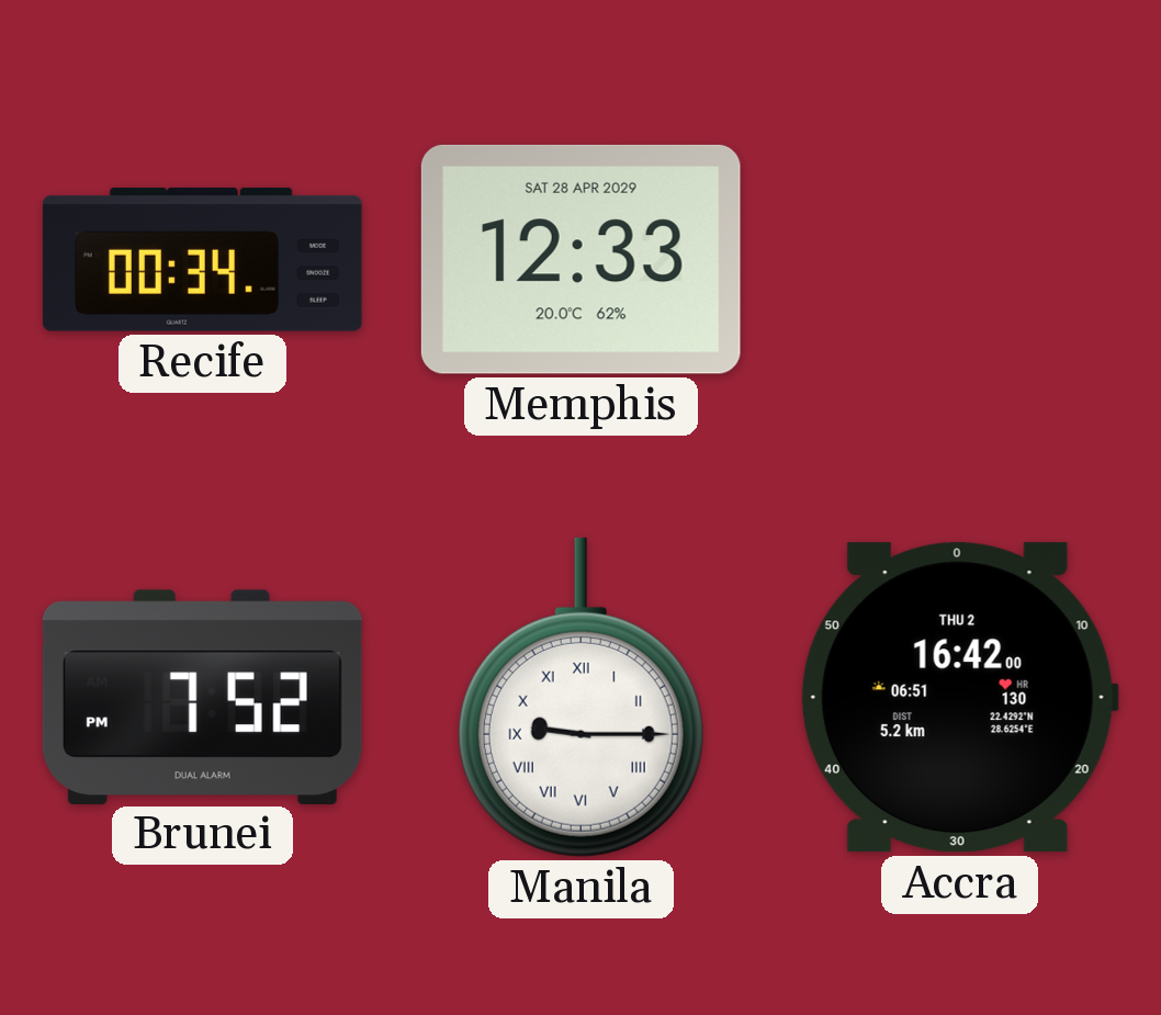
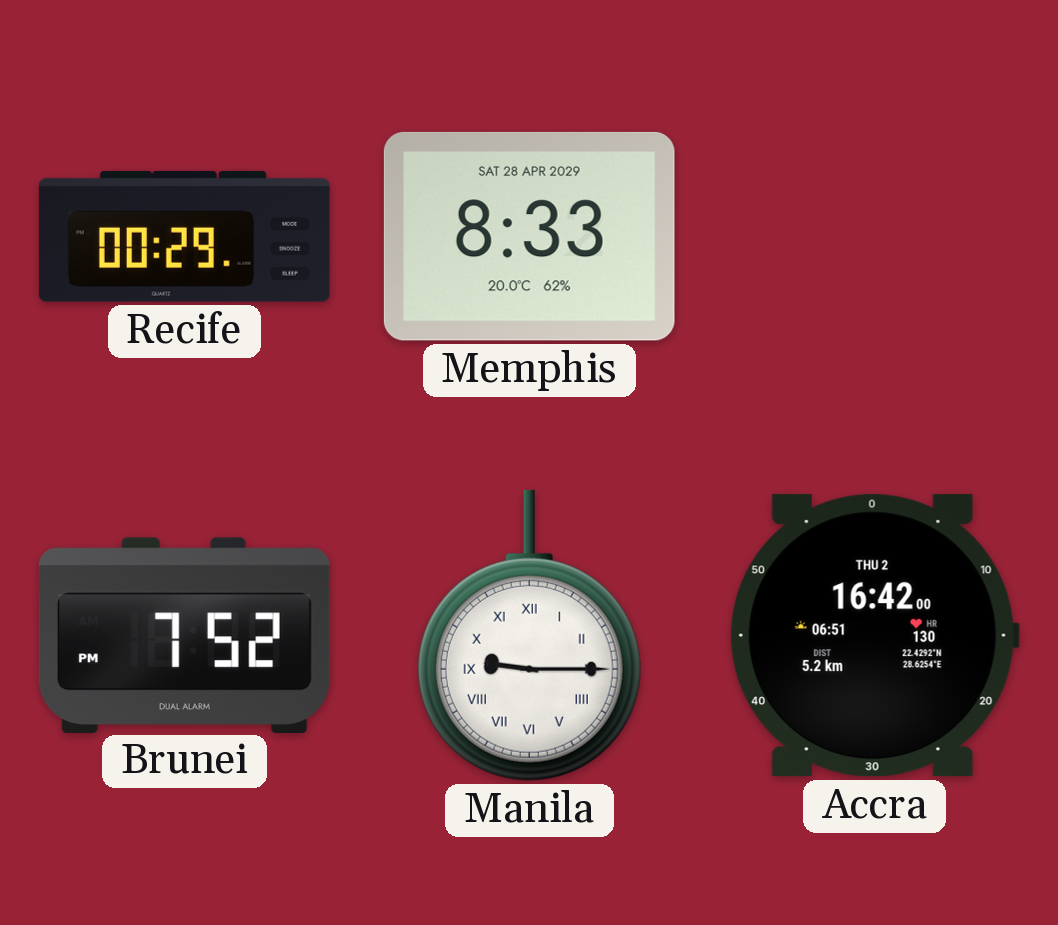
Recife: 00:34 -> 00:29
Memphis: 12:33 -> 8:33
